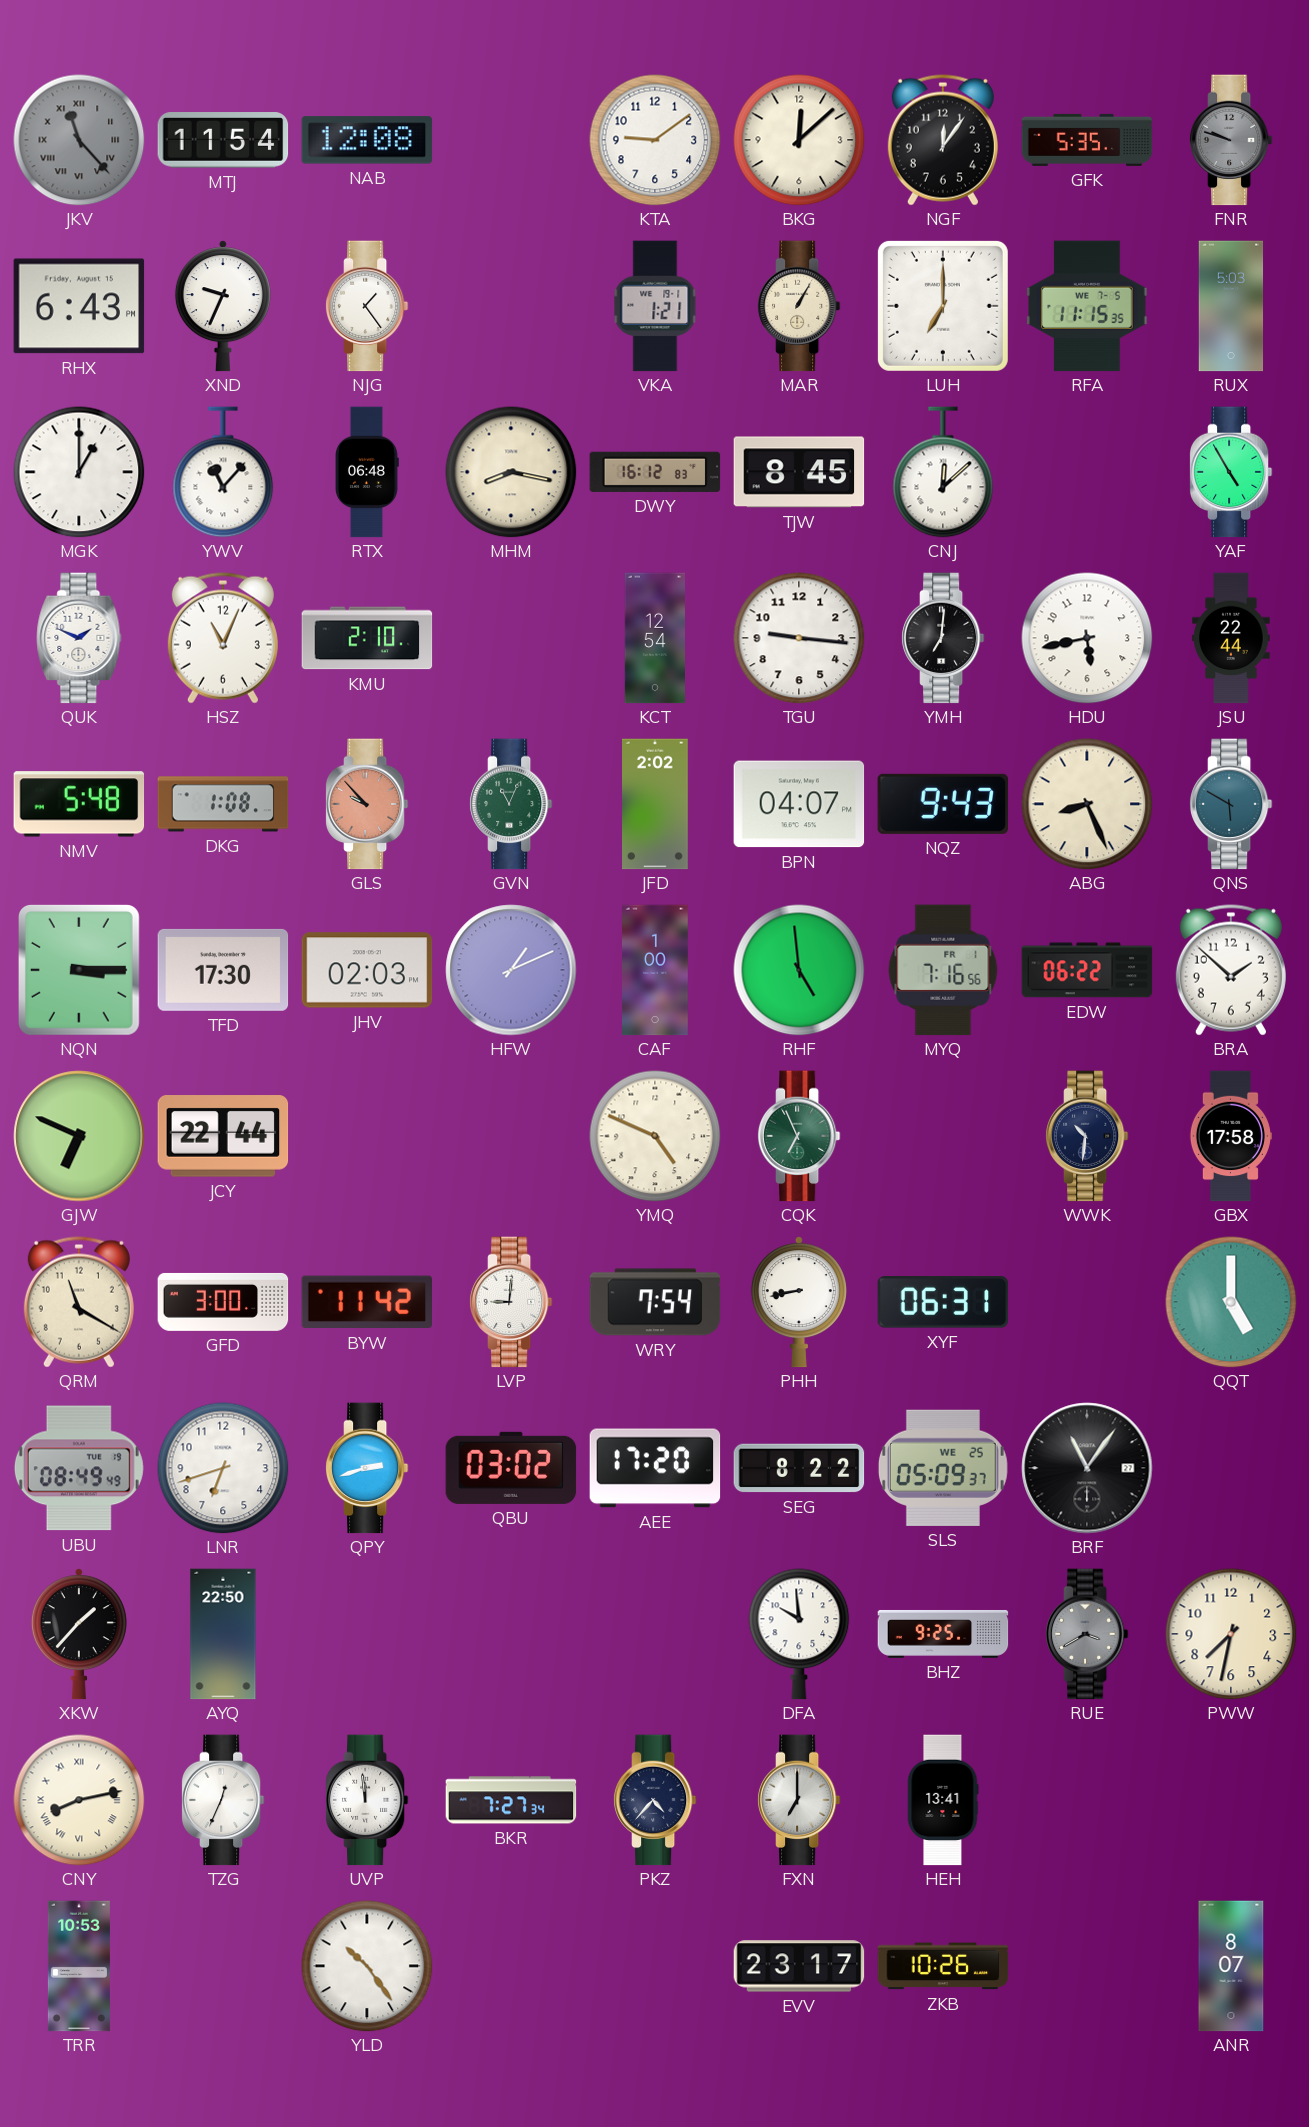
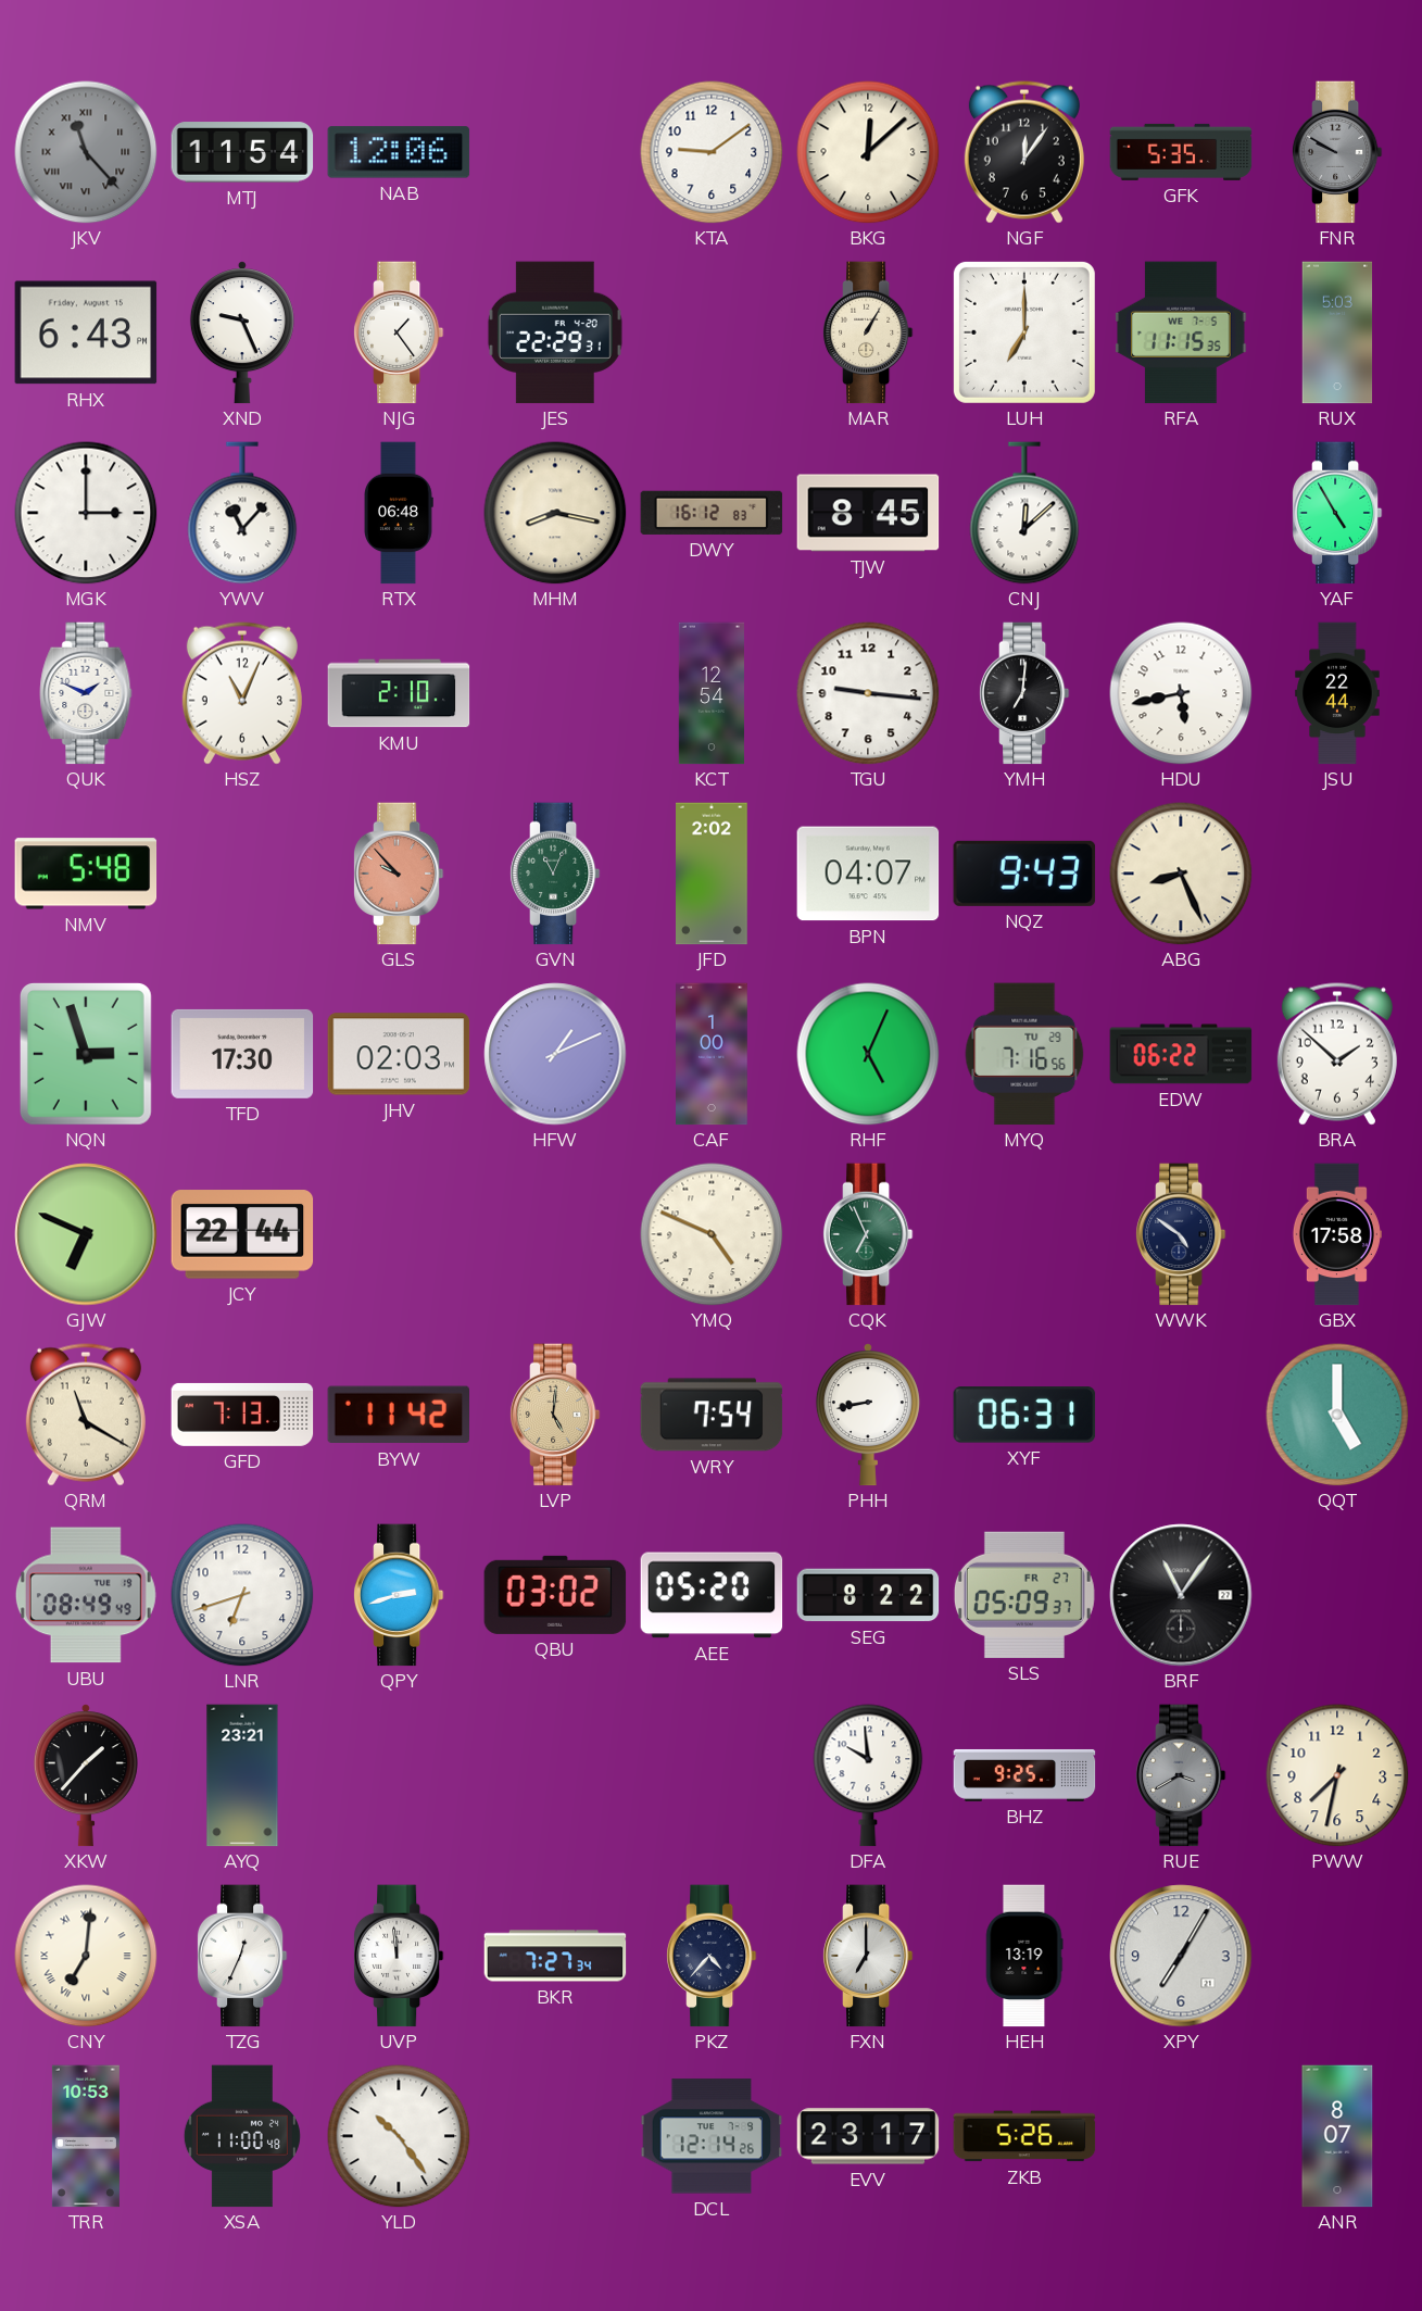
NAB: 12:08 -> 12:06
FNR: 9:48 -> 9:50
XND: 9:34 -> 9:26
JES: none -> 22:29
VKA: 1:21 -> none
MGK: 1:00 -> 3:00
DKG: 1:08 -> none
QNS: 5:50 -> none
NQN: 3:15 -> 2:57
RHF: 4:59 -> 5:04
MYQ date: FR 1 -> TU 29
WWK: 10:31 -> 4:51
GFD: 3:00 -> 7:13
LVP: 9:01 -> 5:01
LVP dial: white -> champagne
AEE: 17:20 -> 05:20
SLS date: WE 25 -> FR 27
AYQ: 22:50 -> 23:21
CNY: 8:13 -> 7:01
HEH: 13:41 -> 13:19
XPY: none -> 7:05
XSA: none -> 11:00
DCL: none -> 12:14
ZKB: 10:26 -> 5:26
